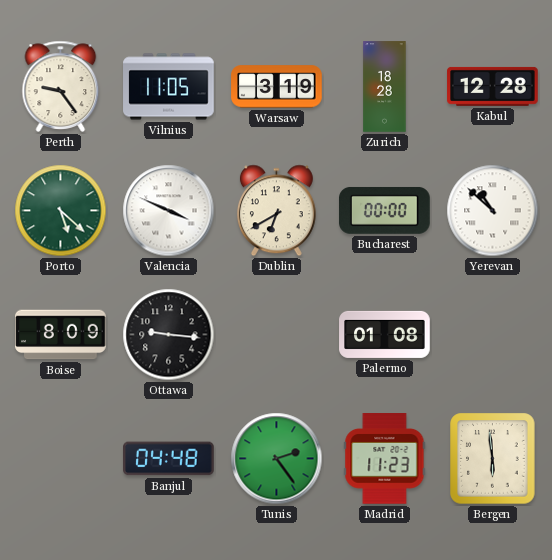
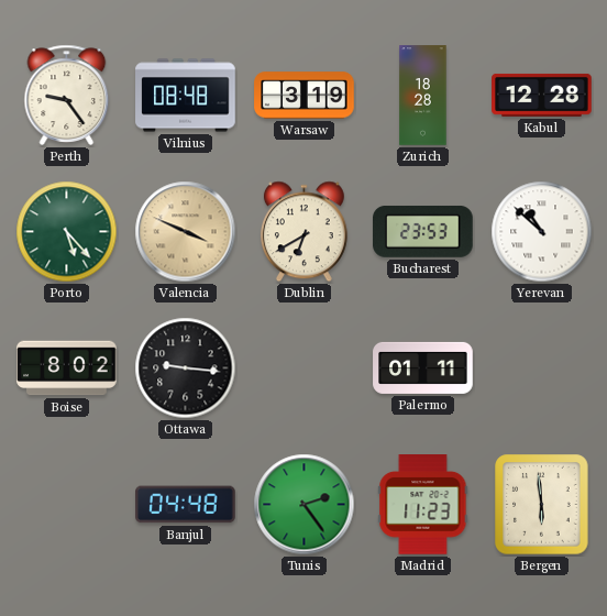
Vilnius: 11:05 -> 08:48
Porto: 5:22 -> 5:23
Valencia dial: white -> champagne
Bucharest: 00:00 -> 23:53
Boise: 8:09 -> 8:02
Palermo: 01:08 -> 01:11
